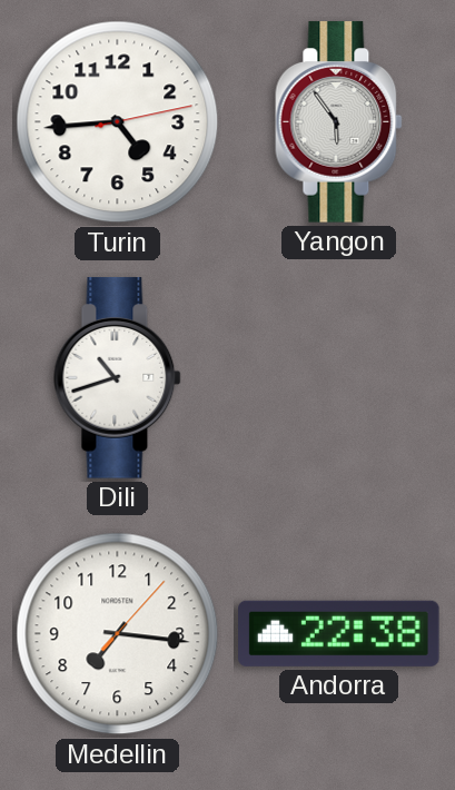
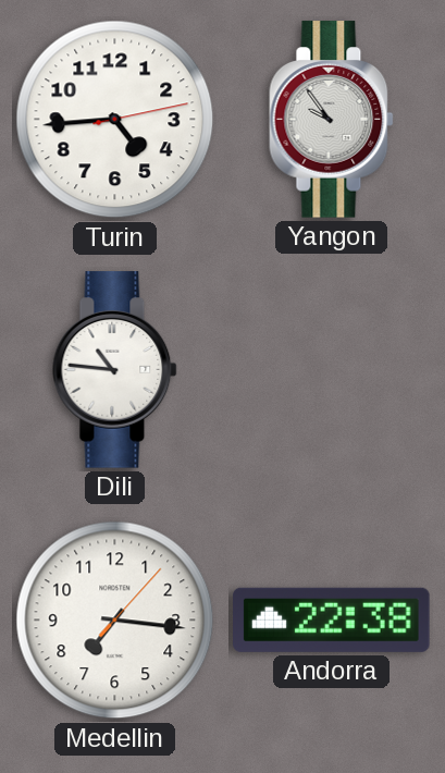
Yangon: 5:54 -> 9:54
Dili: 10:42 -> 10:46
